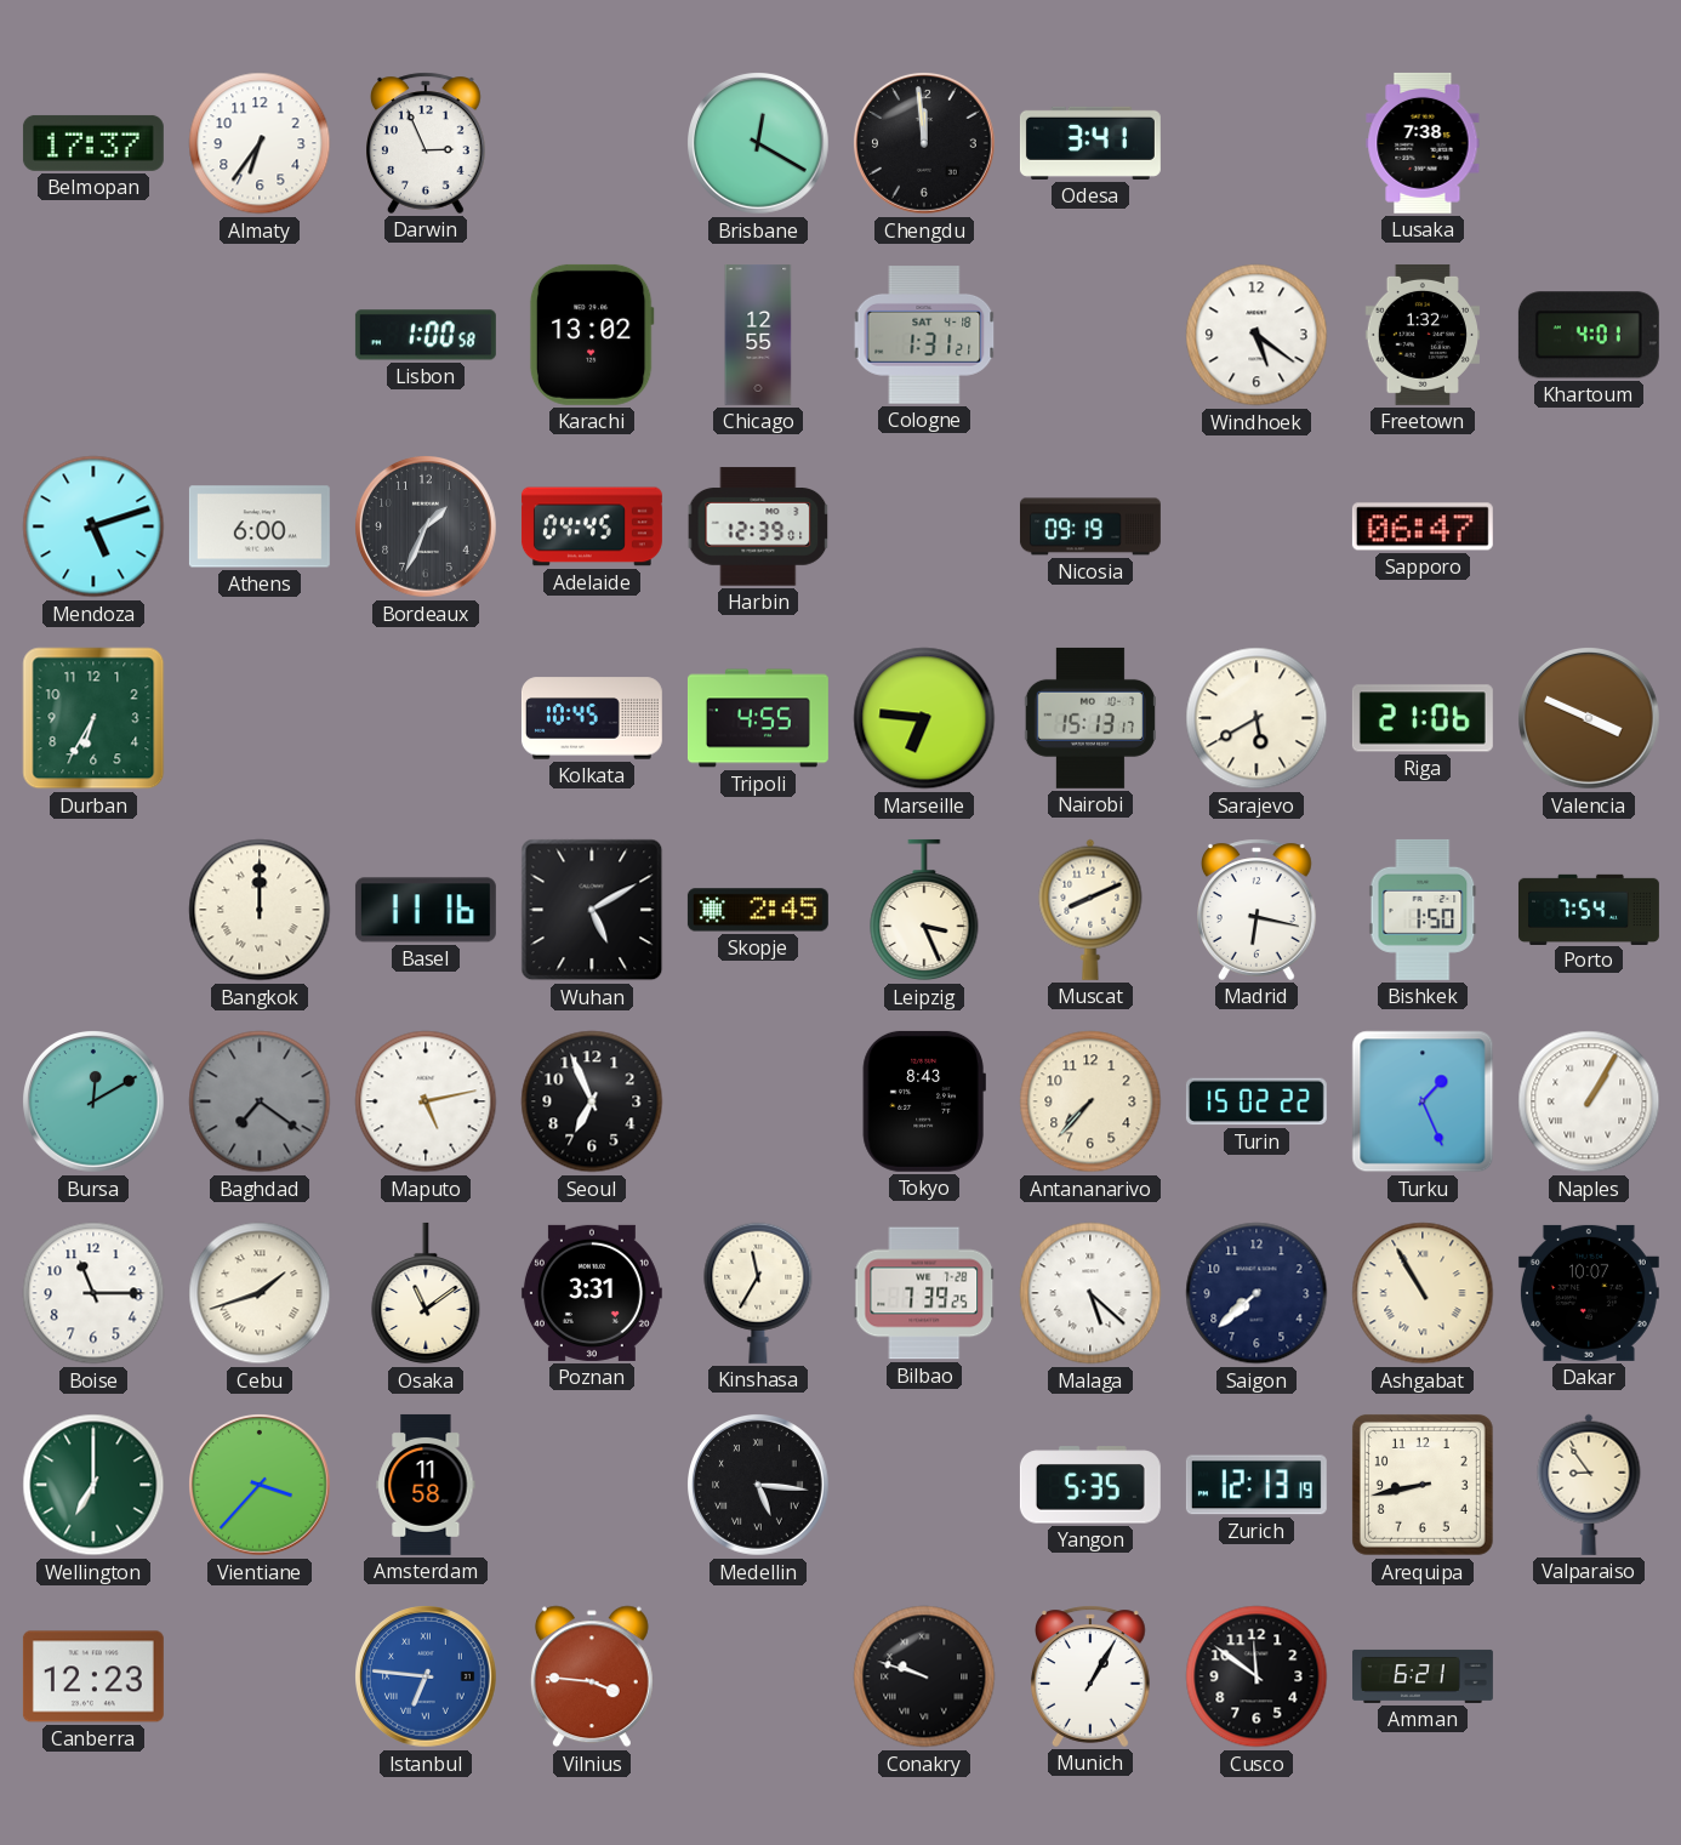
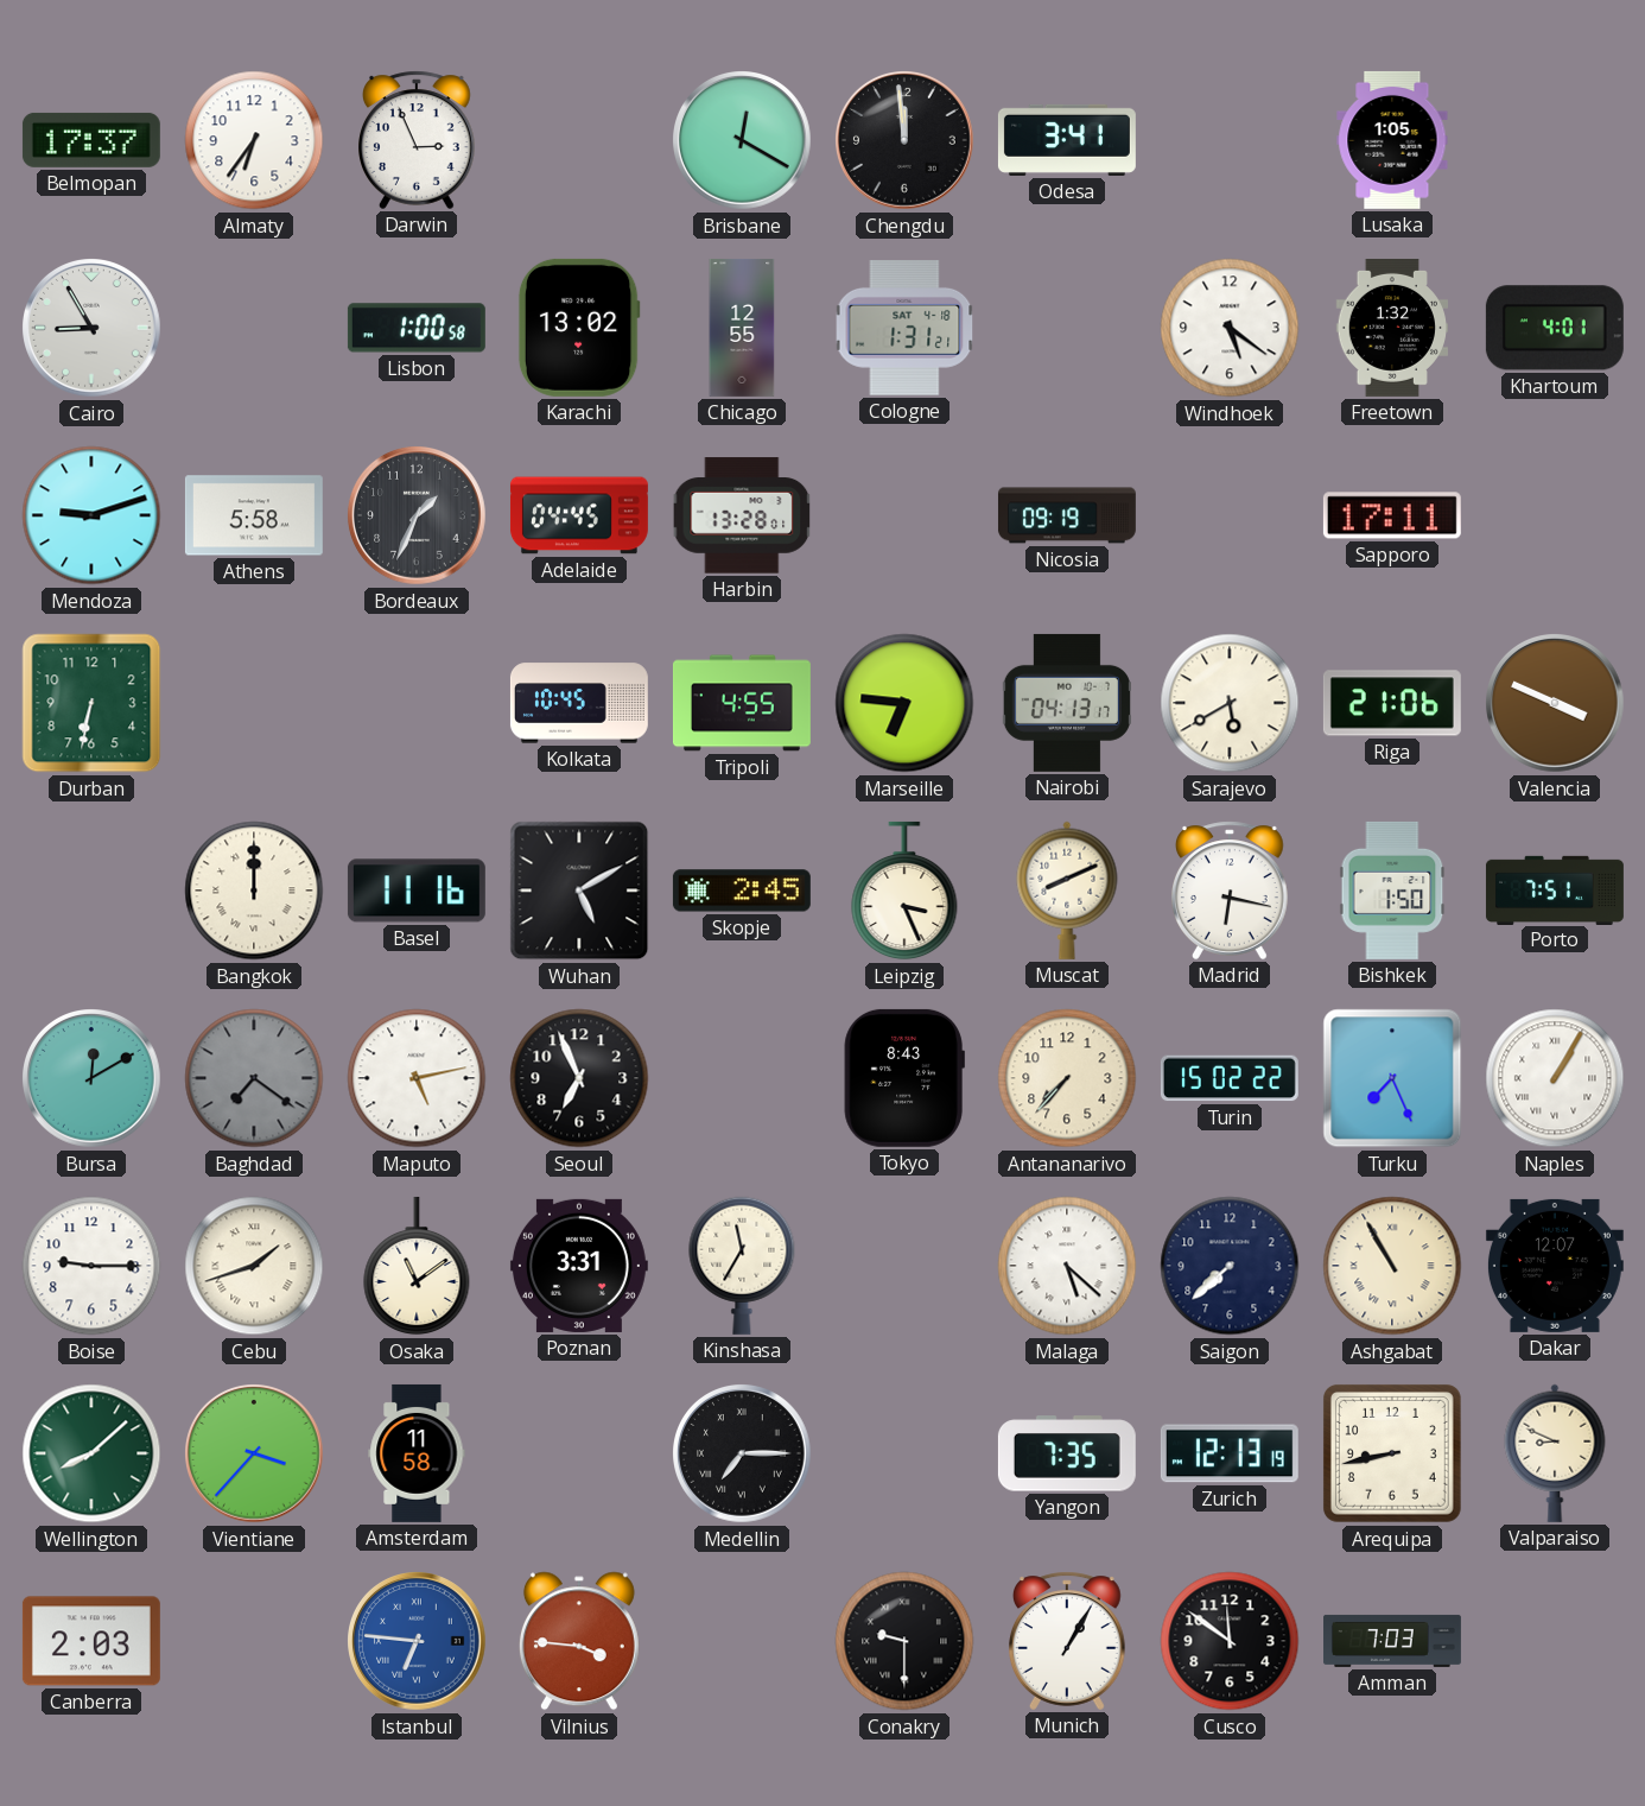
Lusaka: 7:38 -> 1:05
Cairo: none -> 8:55
Mendoza: 5:12 -> 9:12
Athens: 6:00 -> 5:58
Harbin: 12:39 -> 13:28
Sapporo: 06:47 -> 17:11
Durban: 6:35 -> 6:32
Nairobi: 15:13 -> 04:13
Porto: 7:54 -> 7:51
Turku: 1:26 -> 7:26
Boise: 11:15 -> 9:15
Bilbao: 7:39 -> none
Dakar: 10:07 -> 12:07
Wellington: 7:00 -> 8:08
Medellin: 5:16 -> 7:15
Yangon: 5:35 -> 7:35
Valparaiso: 8:54 -> 8:49
Canberra: 12:23 -> 2:03
Conakry: 9:48 -> 9:30
Amman: 6:21 -> 7:03
